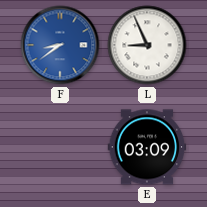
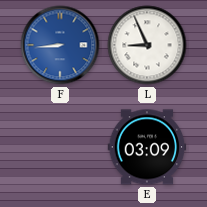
F: 8:39 -> 8:44
